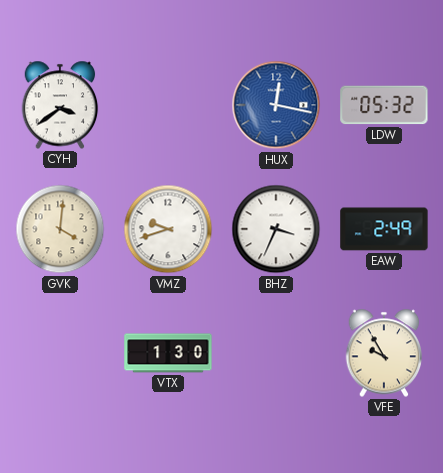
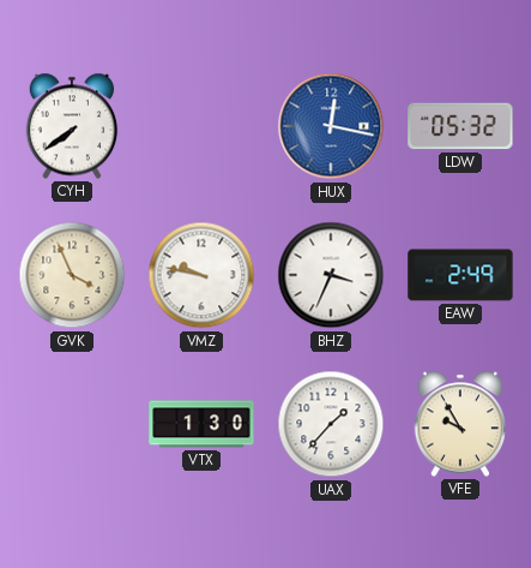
CYH: 3:39 -> 7:39
GVK: 4:01 -> 3:56
VMZ: 9:42 -> 9:47
UAX: none -> 1:37
